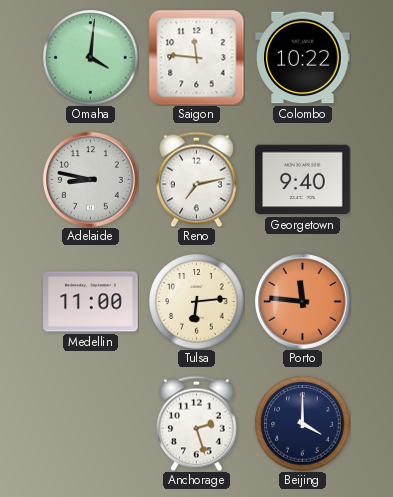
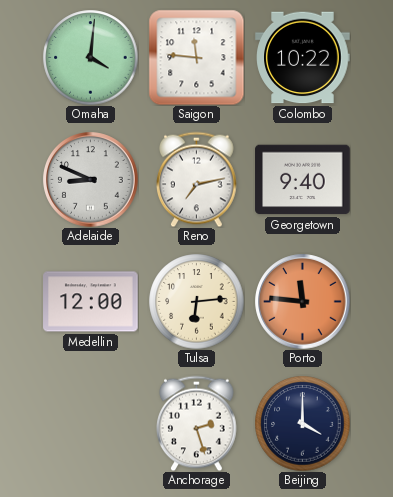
Adelaide: 8:47 -> 8:49
Medellin: 11:00 -> 12:00
